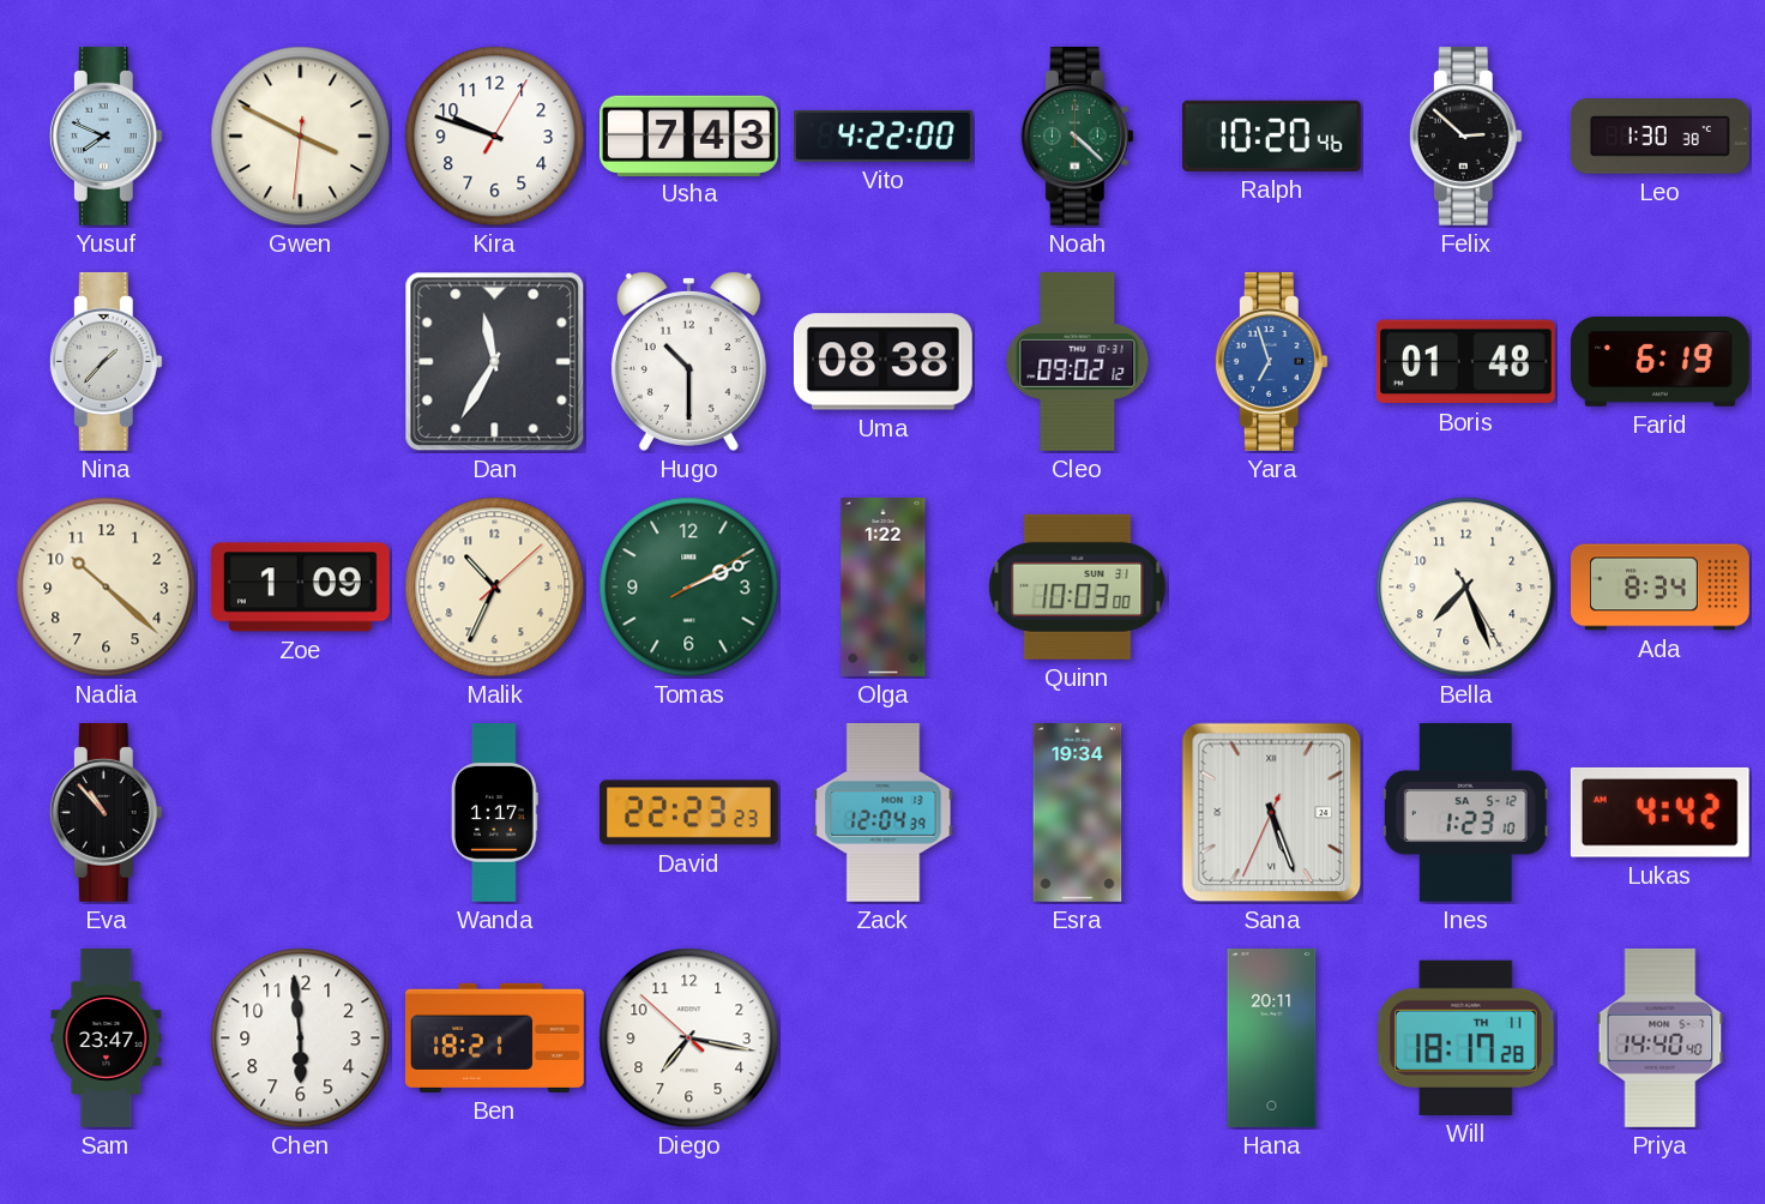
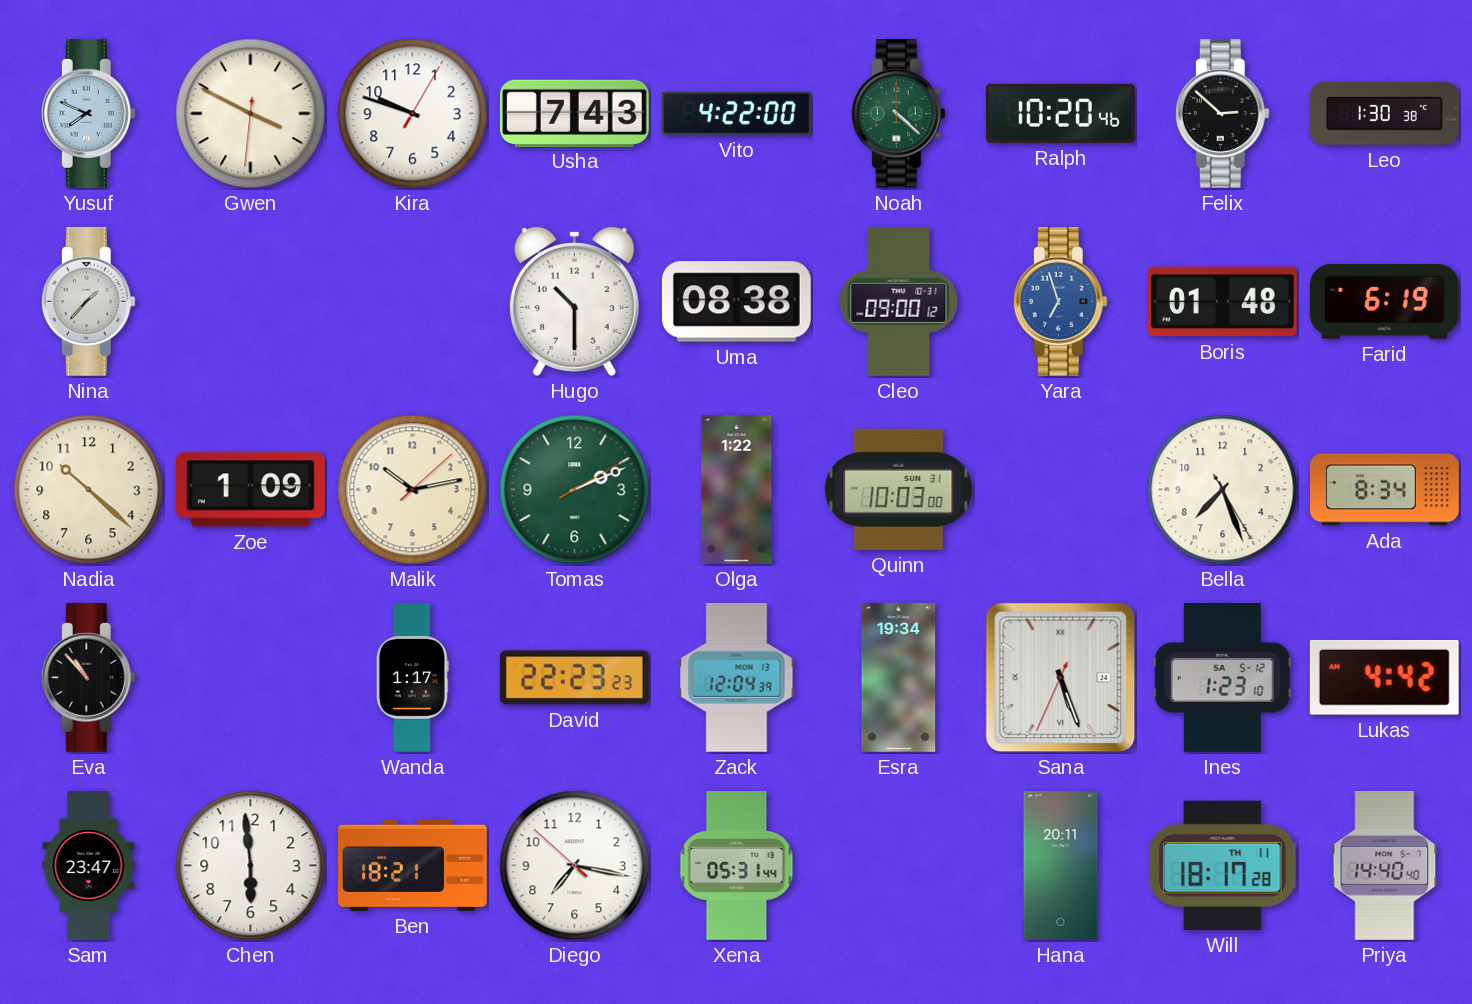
Dan: 11:35 -> none
Cleo: 09:02 -> 09:00
Malik: 10:34 -> 10:13
Xena: none -> 05:31
